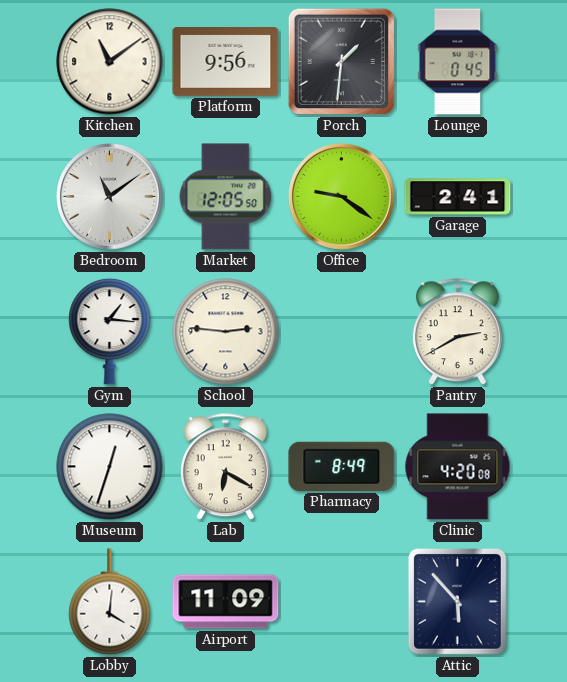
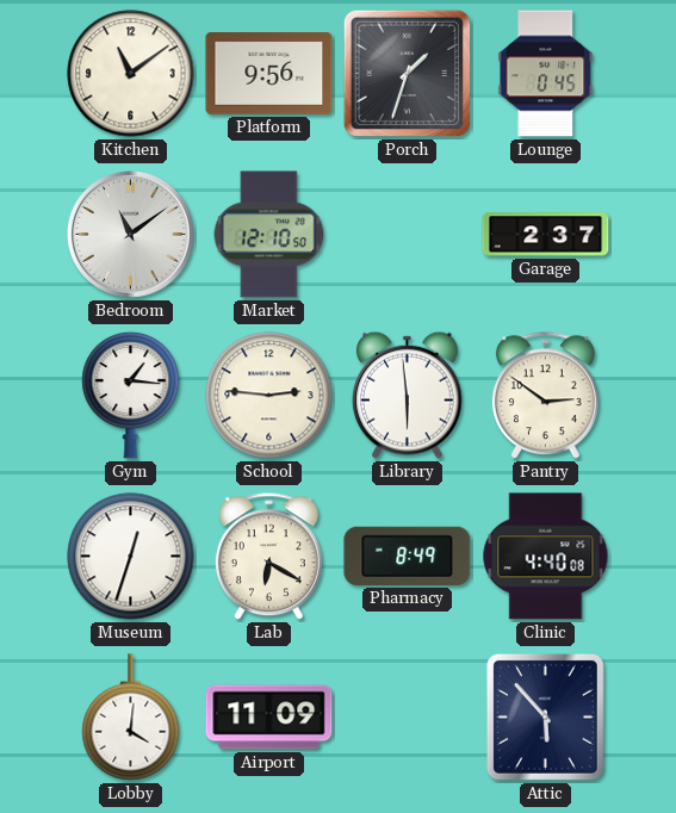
Porch: 1:31 -> 1:33
Market: 12:05 -> 12:10
Office: 9:21 -> none
Garage: 2:41 -> 2:37
Library: none -> 5:59
Pantry: 2:40 -> 2:51
Clinic: 4:20 -> 4:40
